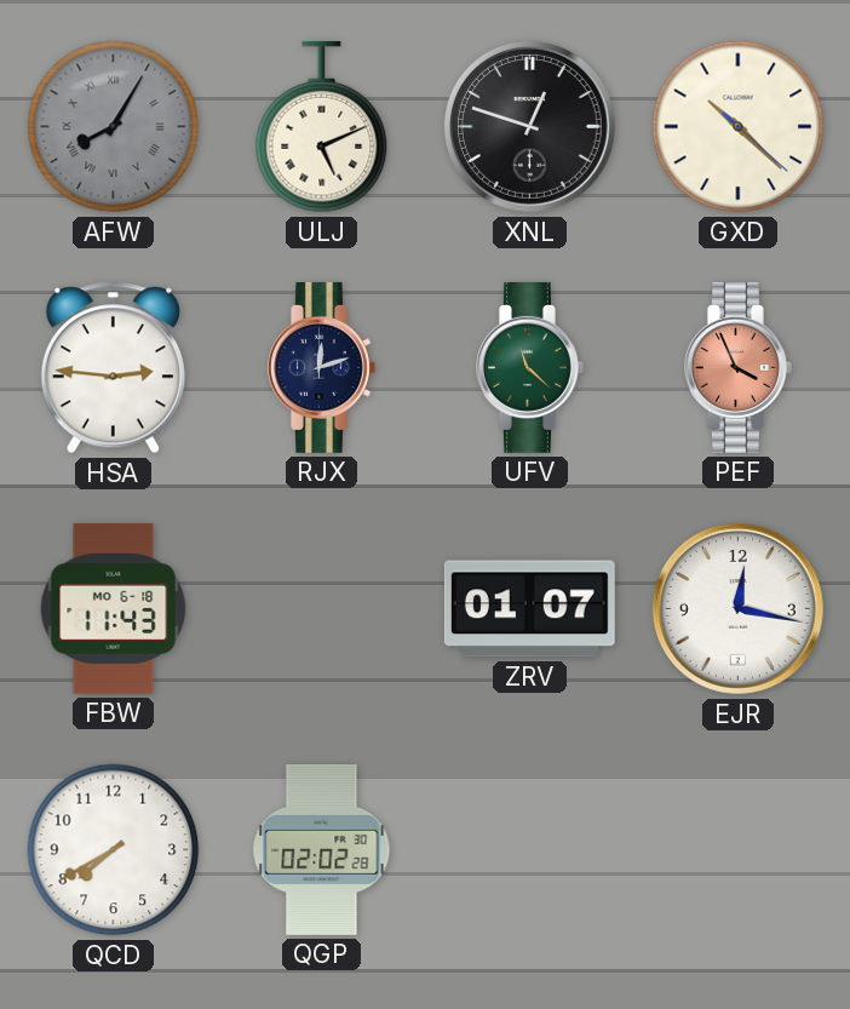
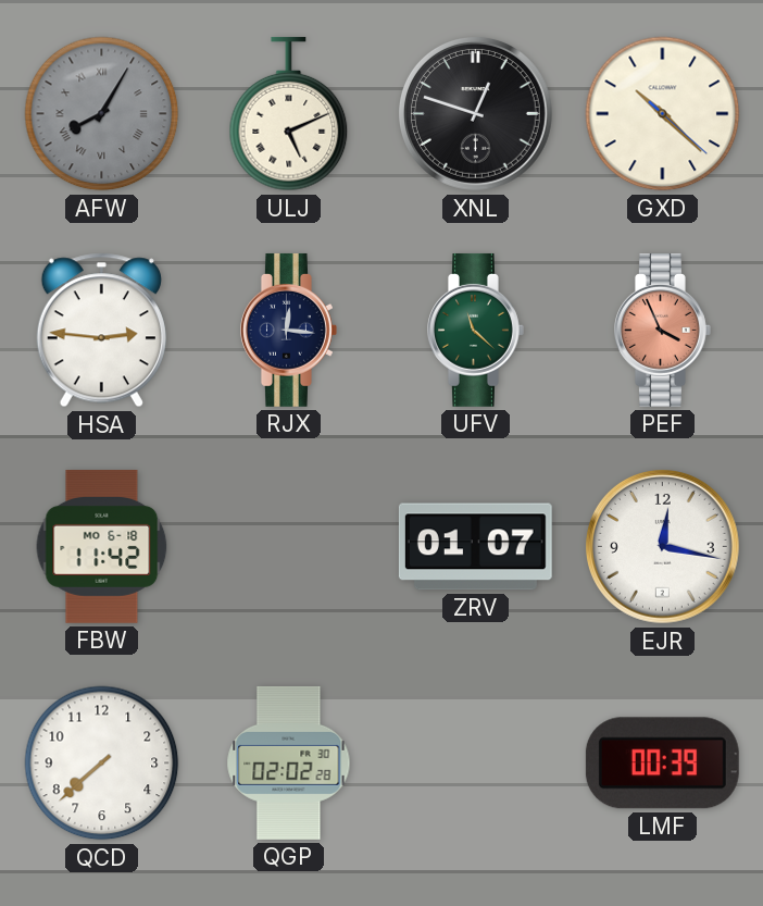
RJX: 12:12 -> 12:16
FBW: 11:43 -> 11:42
QCD: 7:40 -> 7:38
LMF: none -> 00:39
